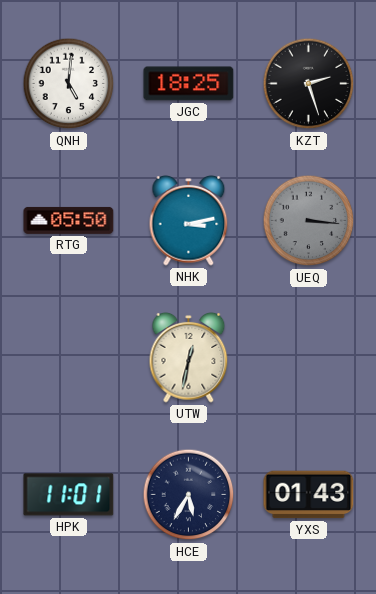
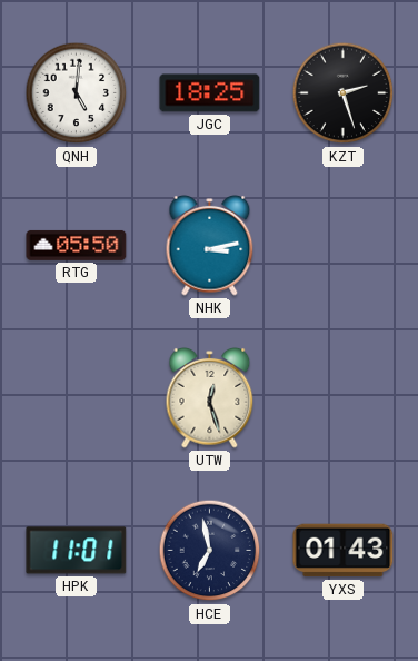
UEQ: 3:16 -> none
UTW: 12:32 -> 12:27
HCE: 5:35 -> 6:58
